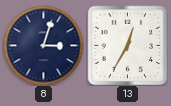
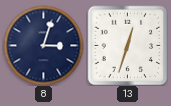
13: 12:35 -> 12:33
